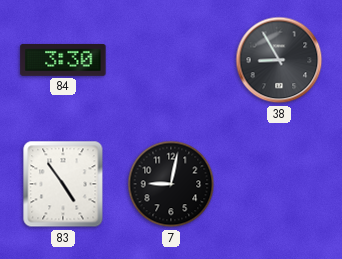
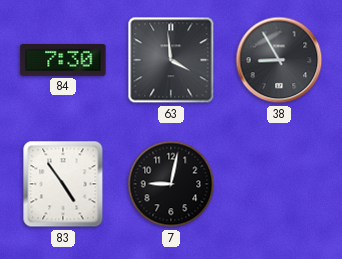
84: 3:30 -> 7:30
63: none -> 3:59
